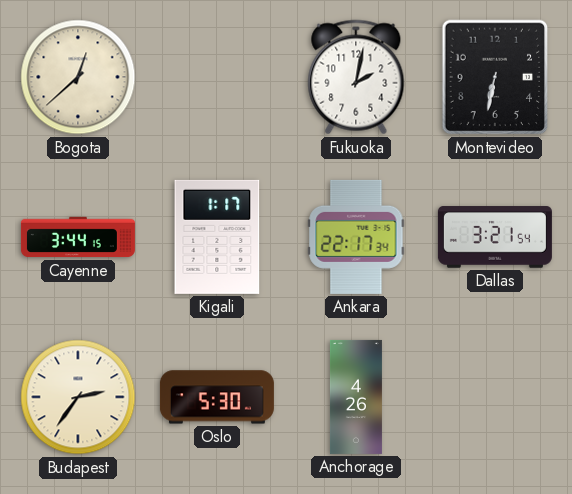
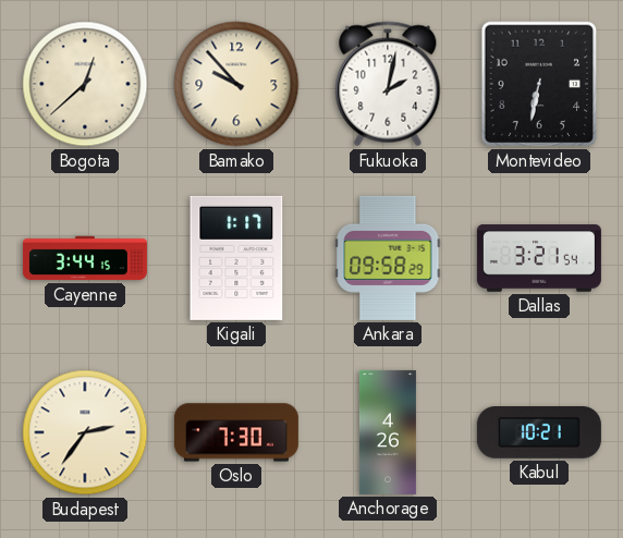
Bamako: none -> 9:53
Ankara: 22:17 -> 09:58
Oslo: 5:30 -> 7:30
Kabul: none -> 10:21
